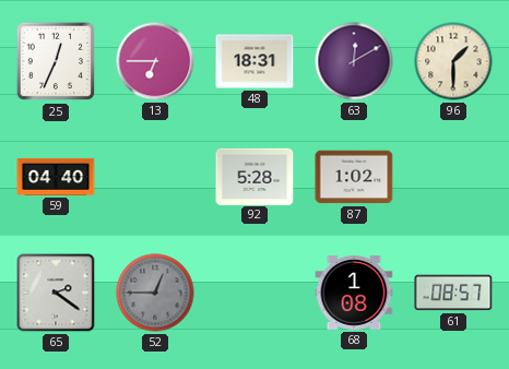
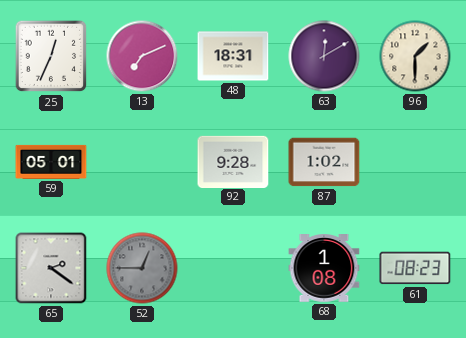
13: 6:45 -> 7:11
59: 04:40 -> 05:01
92: 5:28 -> 9:28
61: 08:57 -> 08:23
